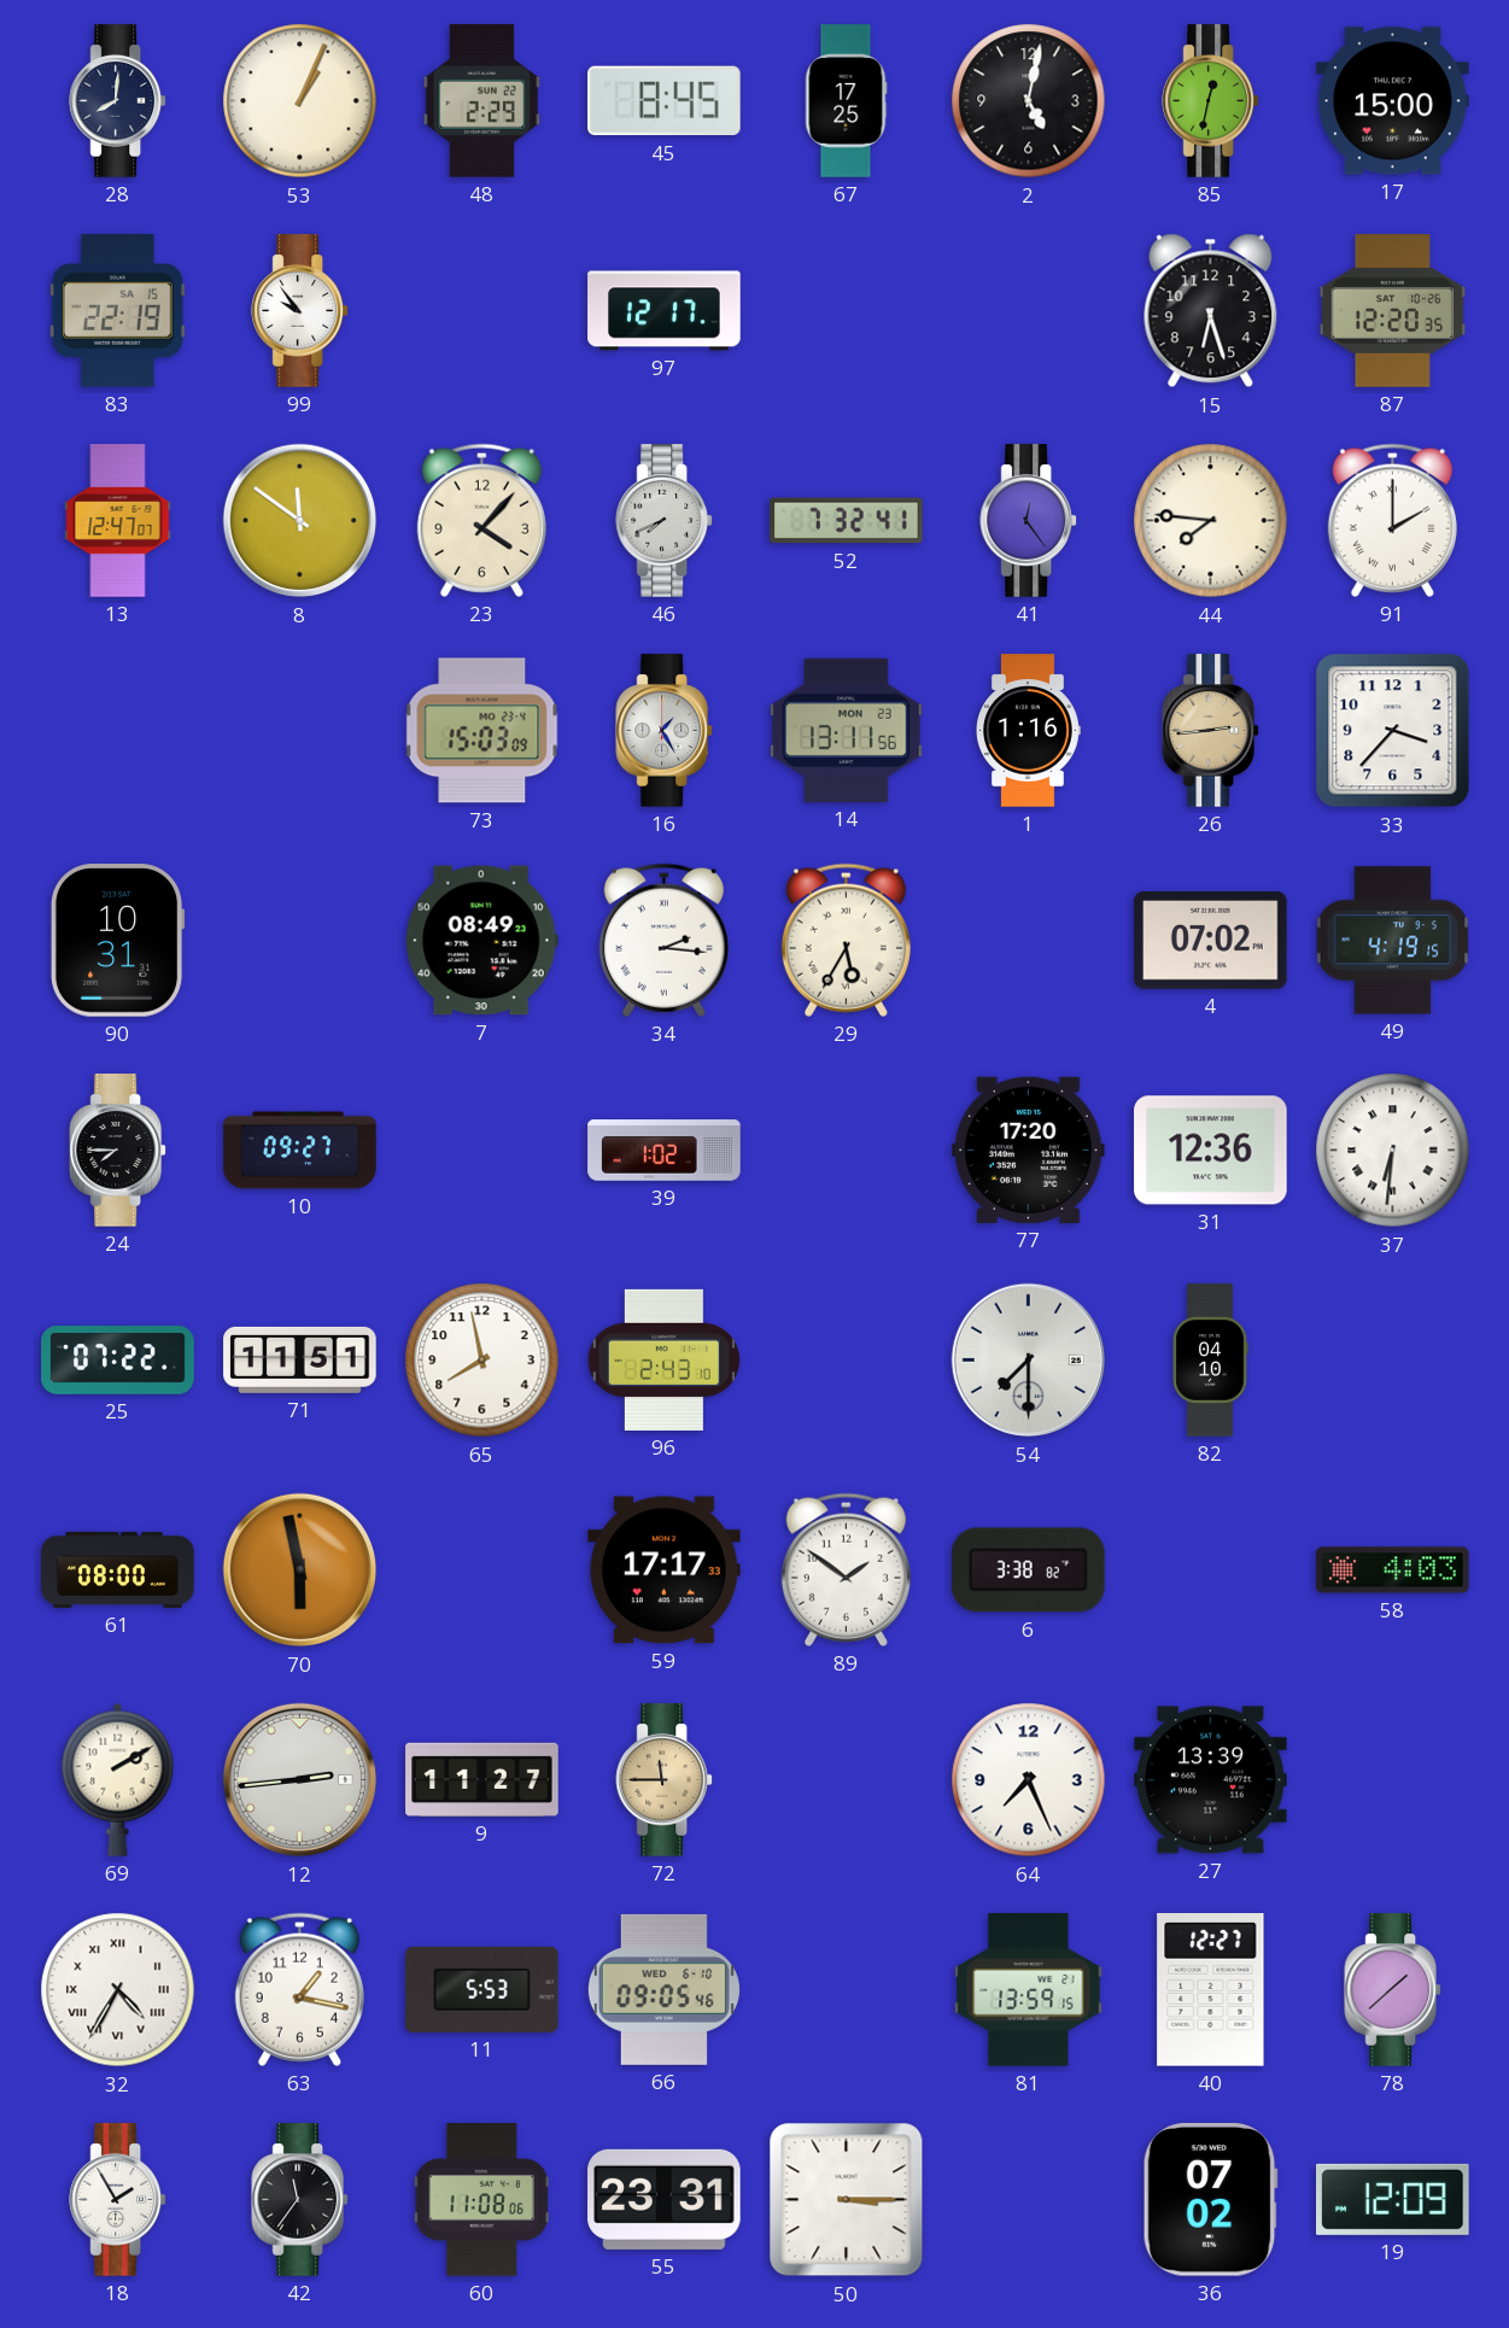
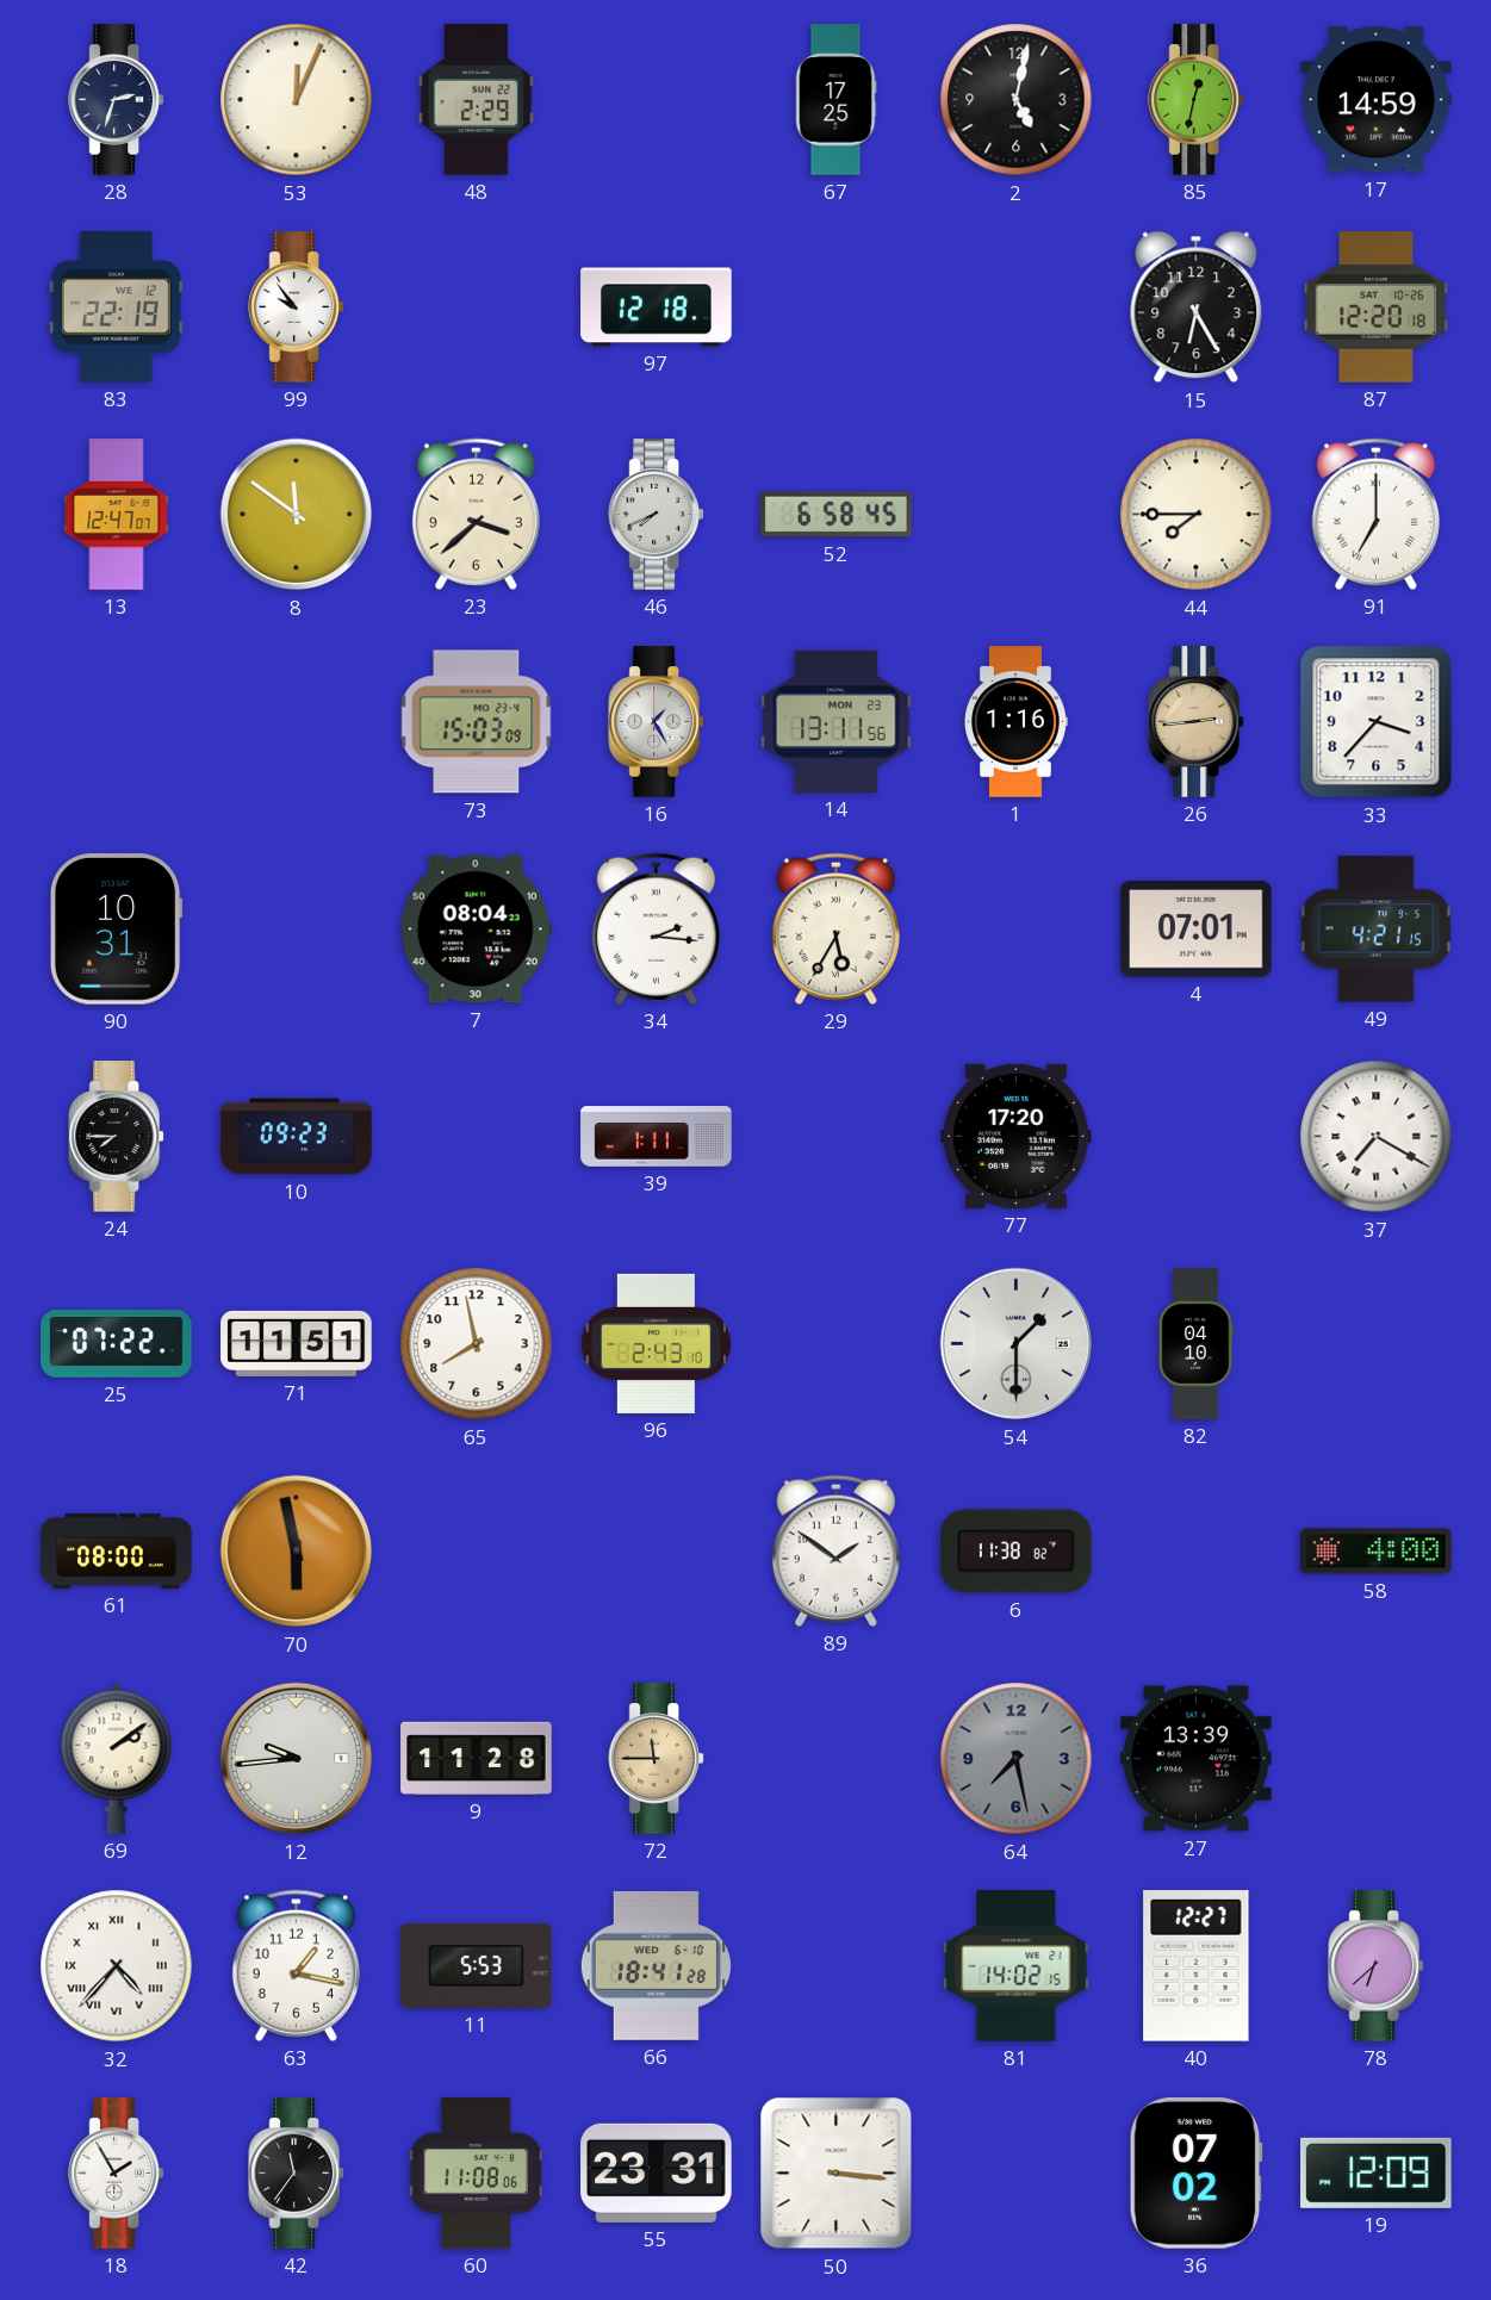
28: 8:01 -> 2:33
53: 1:04 -> 12:04
45: 8:45 -> none
17: 15:00 -> 14:59
83 date: SA 15 -> WE 12
97: 12:17 -> 12:18
15: 6:27 -> 6:25
87: 12:20:35 -> 12:20:18
23: 4:07 -> 3:38
52: 7:32 -> 6:58
41: 12:24 -> none
44: 7:46 -> 7:45
91: 2:00 -> 7:00
7: 08:49 -> 08:04
4: 07:02 -> 07:01
49: 4:19 -> 4:21
10: 09:27 -> 09:23
39: 1:02 -> 1:11
31: 12:36 -> none
37: 6:31 -> 7:20
54: 7:30 -> 1:30
59: 17:17 -> none
6: 3:38 -> 11:38
58: 4:03 -> 4:00
69: 2:10 -> 2:09
12: 2:44 -> 9:44
9: 11:27 -> 11:28
64: 7:26 -> 7:28
64 dial: white -> grey
32: 4:35 -> 4:37
66: 09:05 -> 18:41
81: 13:59 -> 14:02
78: 1:38 -> 6:38
50: 3:15 -> 3:16
